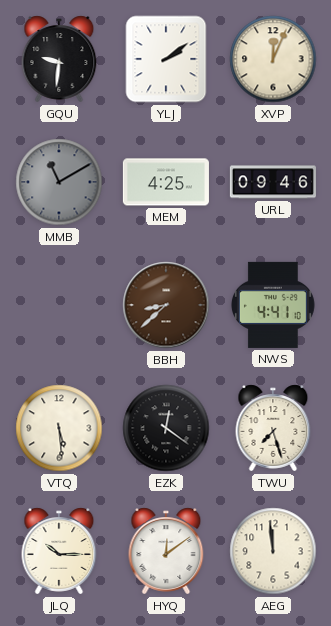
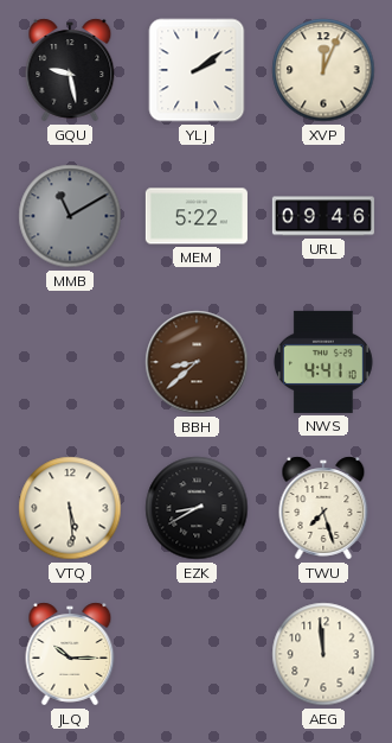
GQU: 9:31 -> 9:28
MEM: 4:25 -> 5:22
EZK: 12:21 -> 8:40
HYQ: 12:09 -> none
